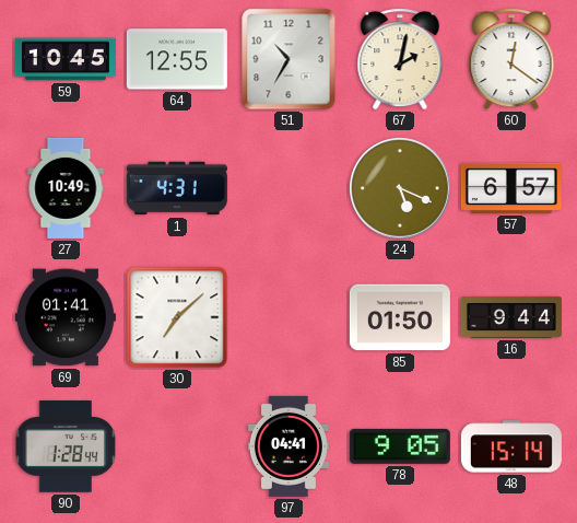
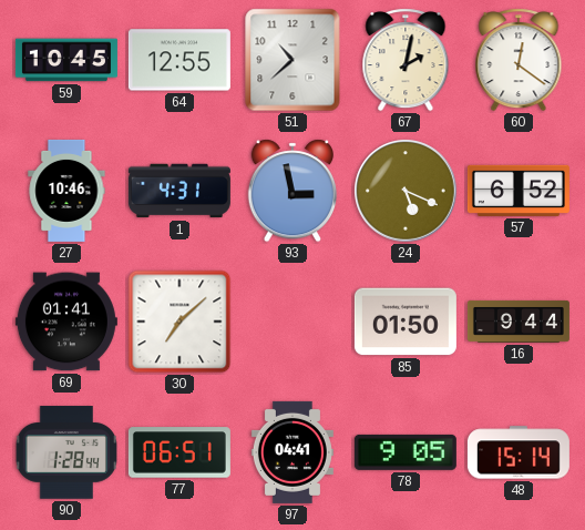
51: 10:35 -> 10:38
27: 10:49 -> 10:46
93: none -> 2:58
57: 6:57 -> 6:52
77: none -> 06:51
